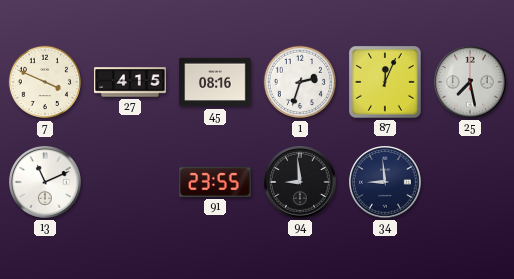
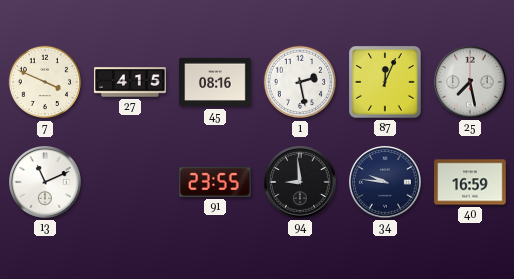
1: 2:33 -> 2:28
34: 8:59 -> 9:46
40: none -> 16:59
